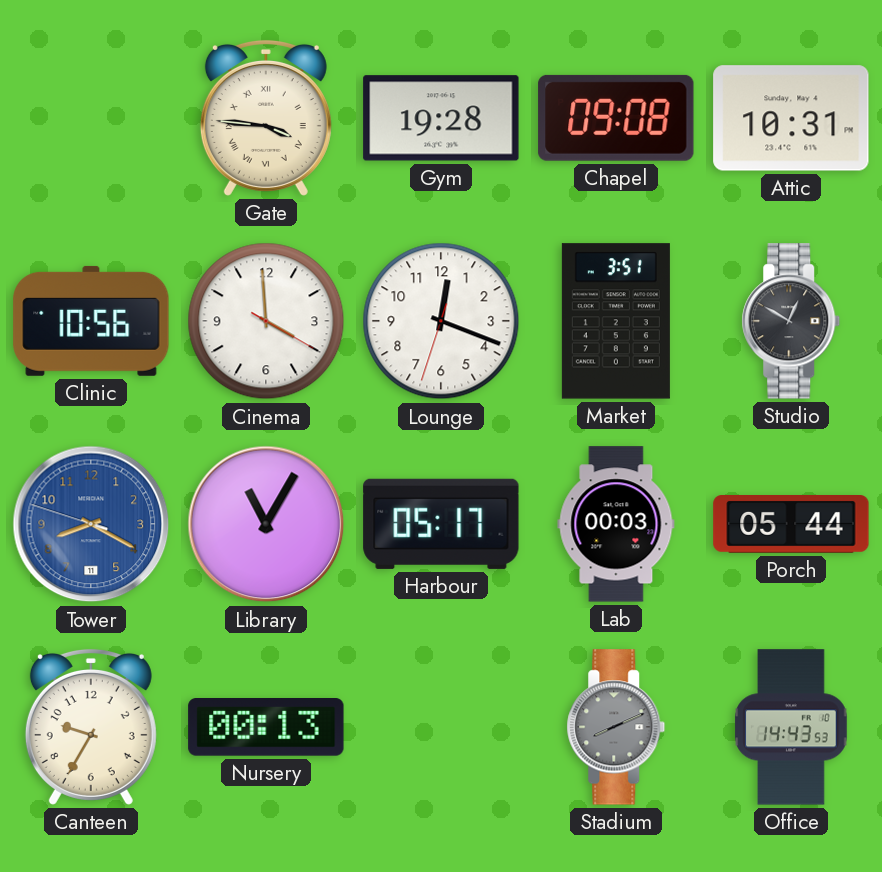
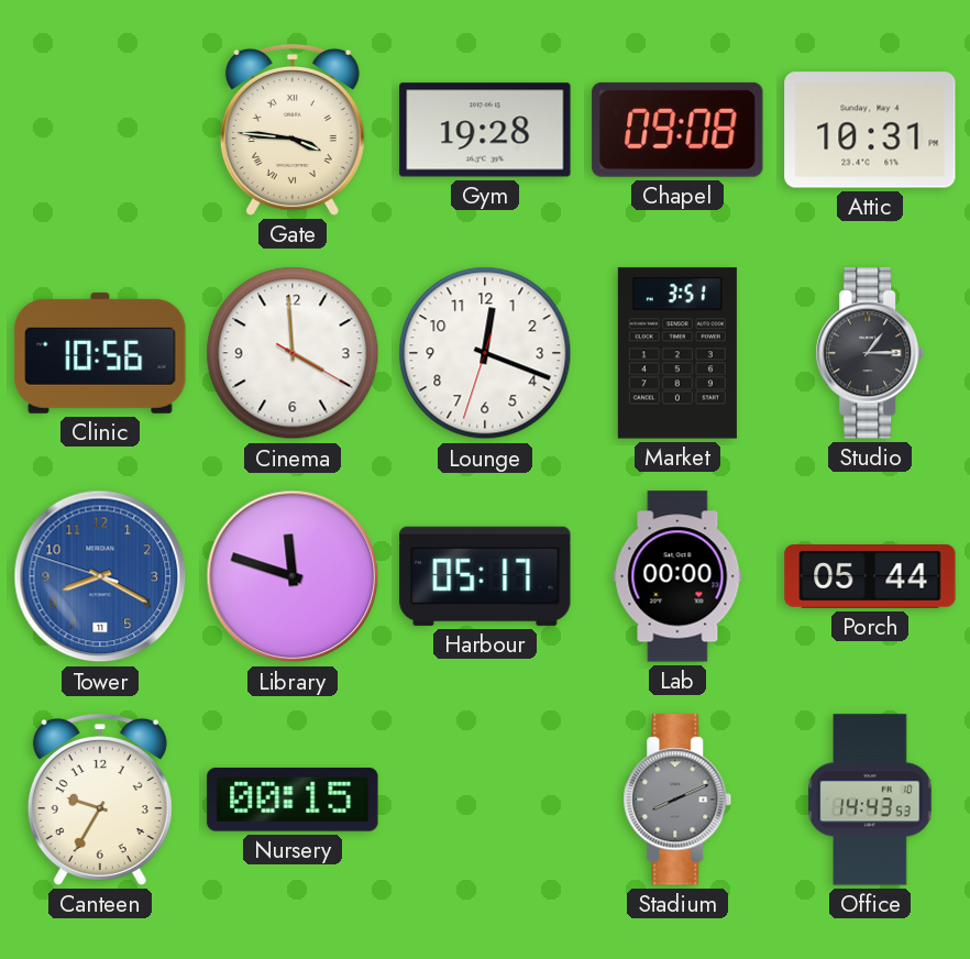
Studio: 12:50 -> 1:15
Library: 11:05 -> 11:48
Lab: 00:03 -> 00:00
Nursery: 00:13 -> 00:15
